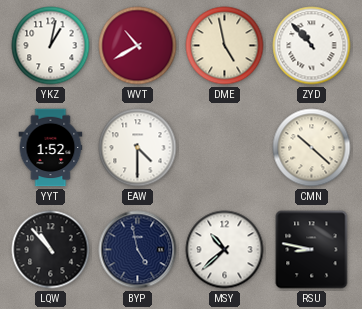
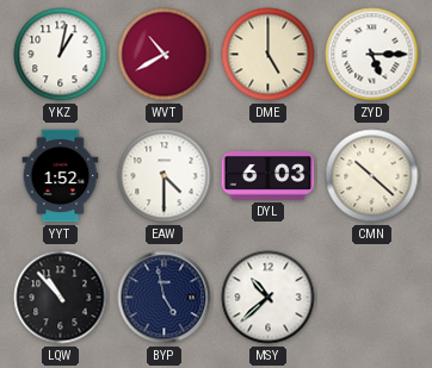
DME: 4:58 -> 5:00
ZYD: 10:53 -> 5:15
DYL: none -> 6:03
RSU: 8:47 -> none
